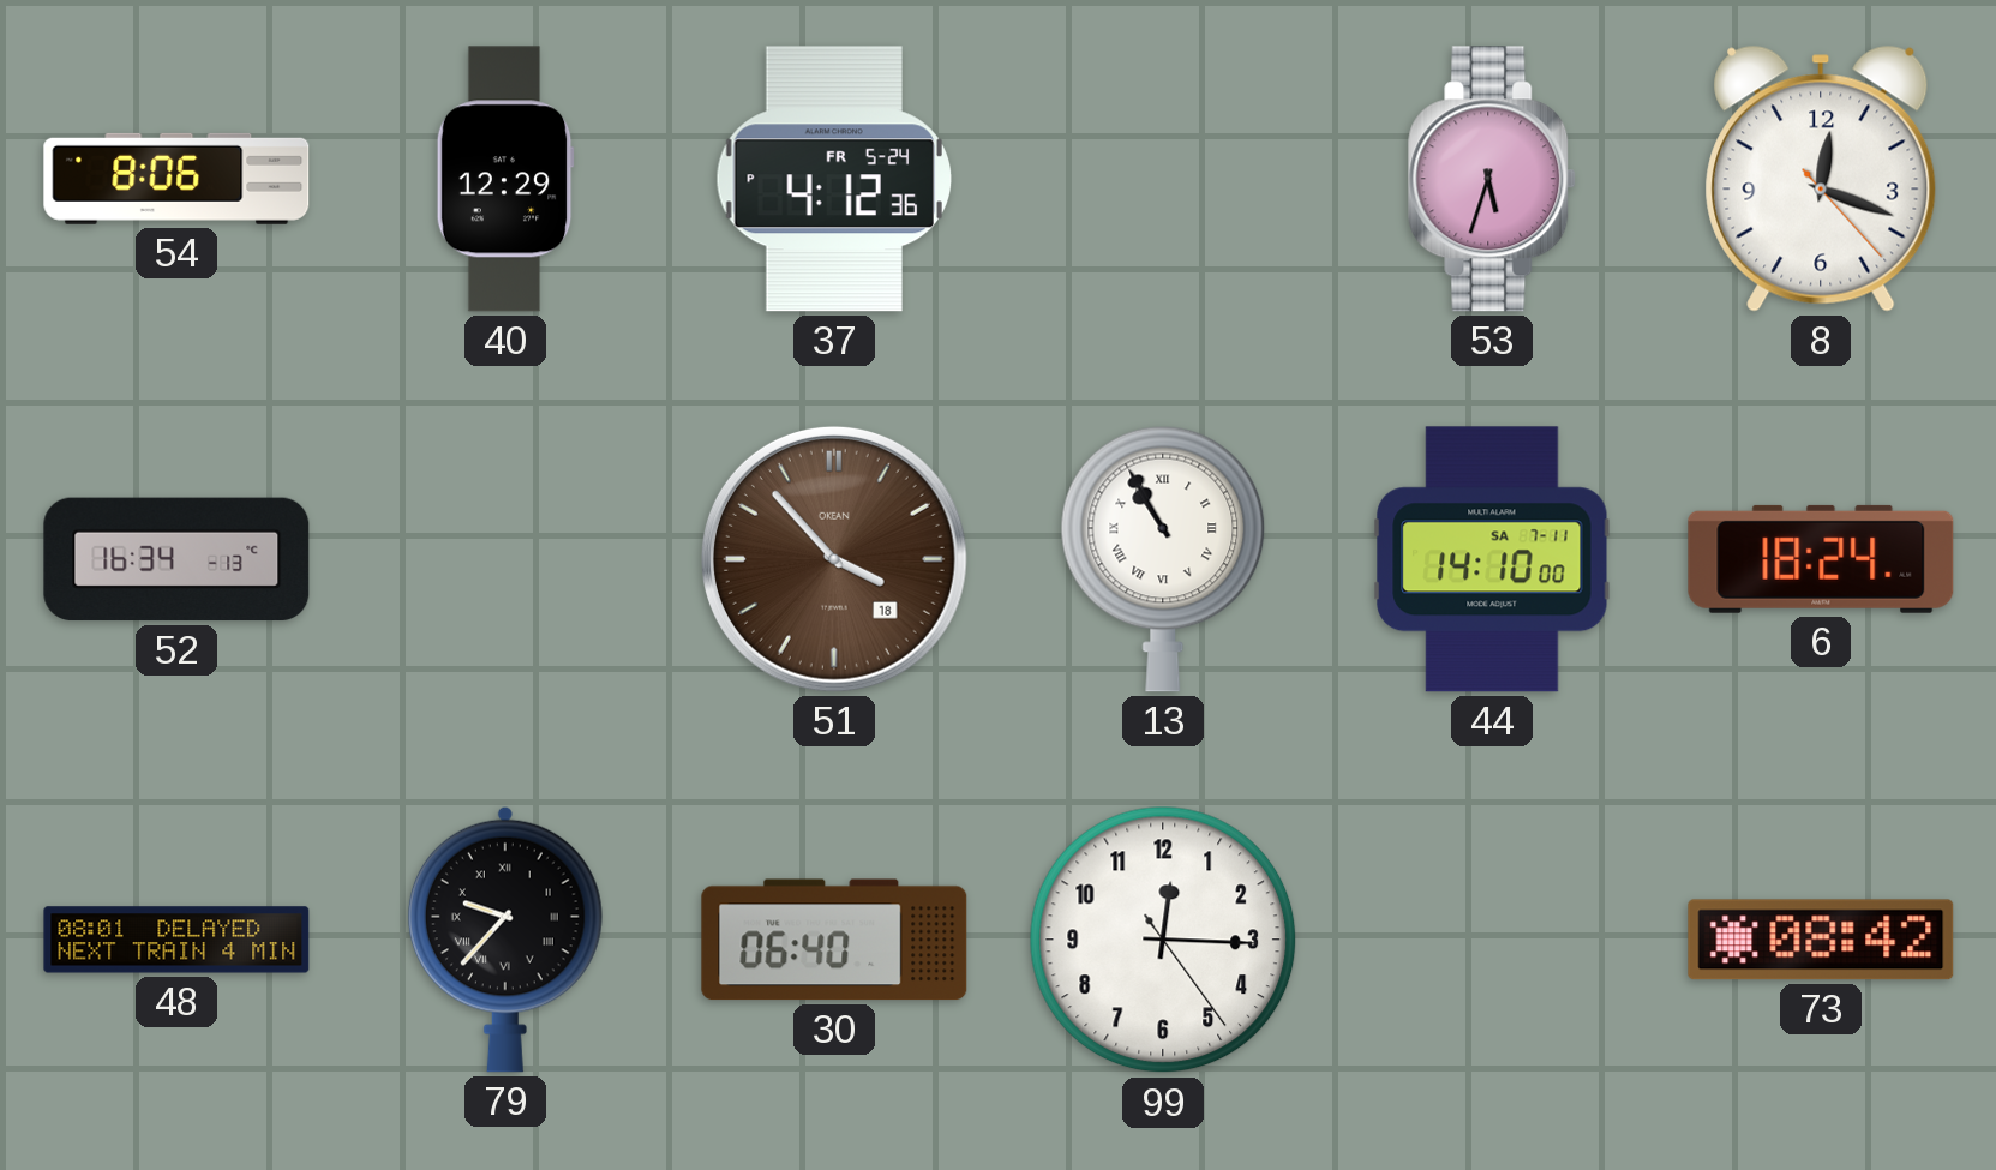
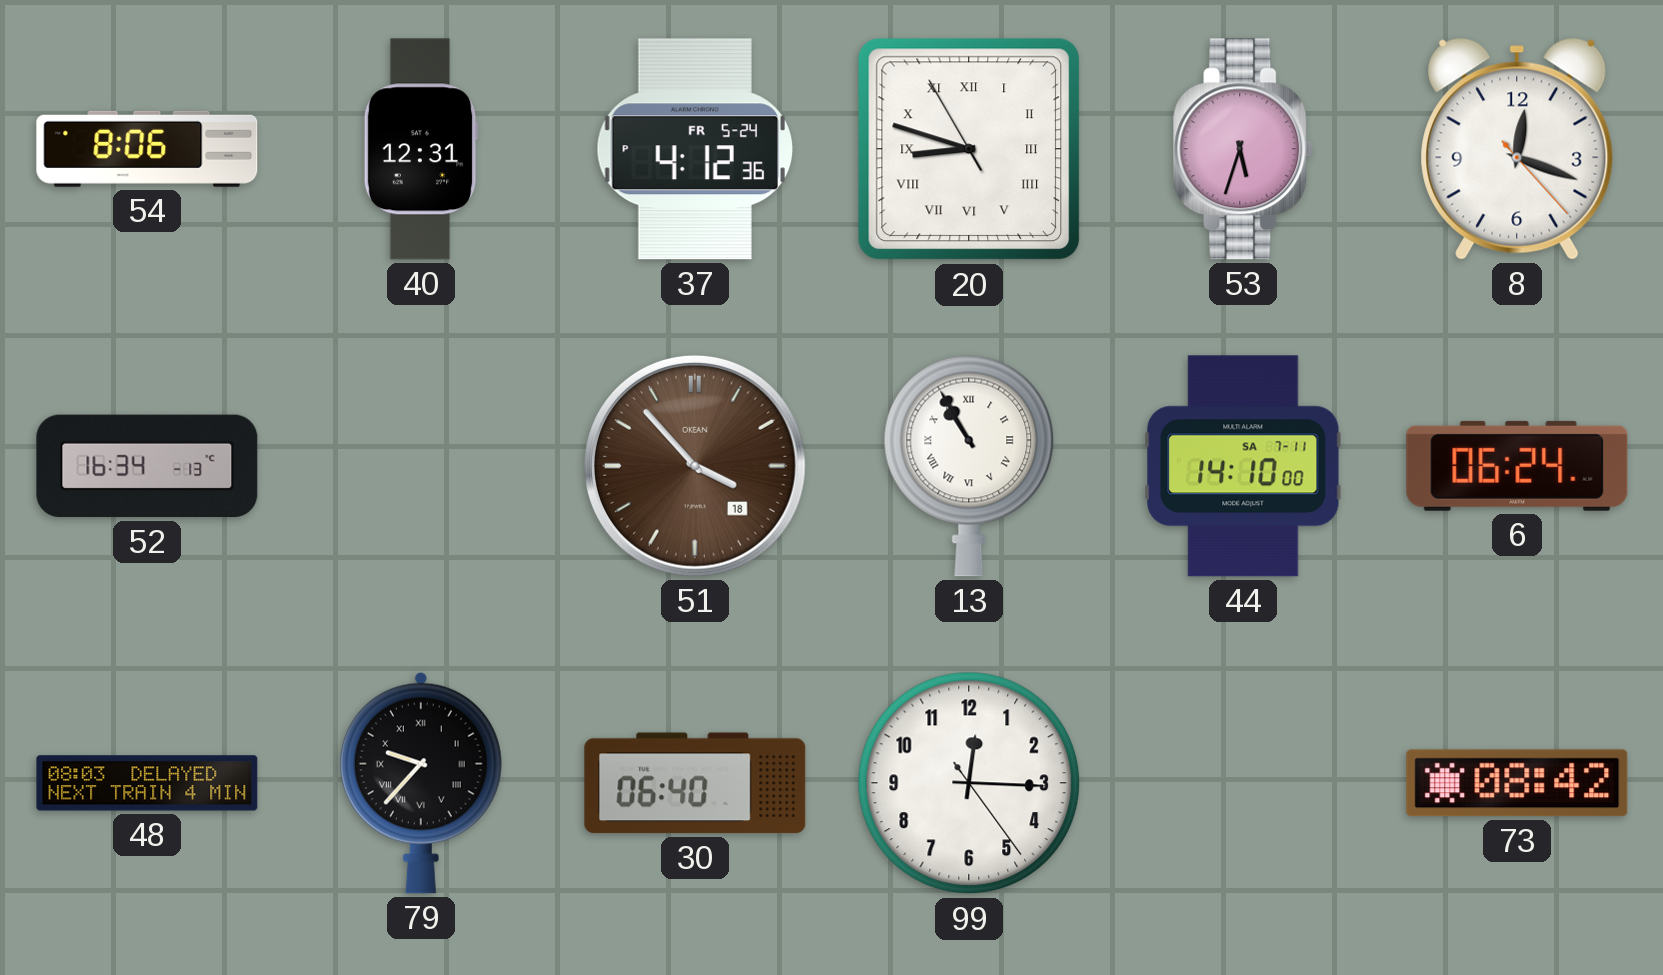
40: 12:29 -> 12:31
20: none -> 8:47
6: 18:24 -> 06:24
48: 08:01 -> 08:03
